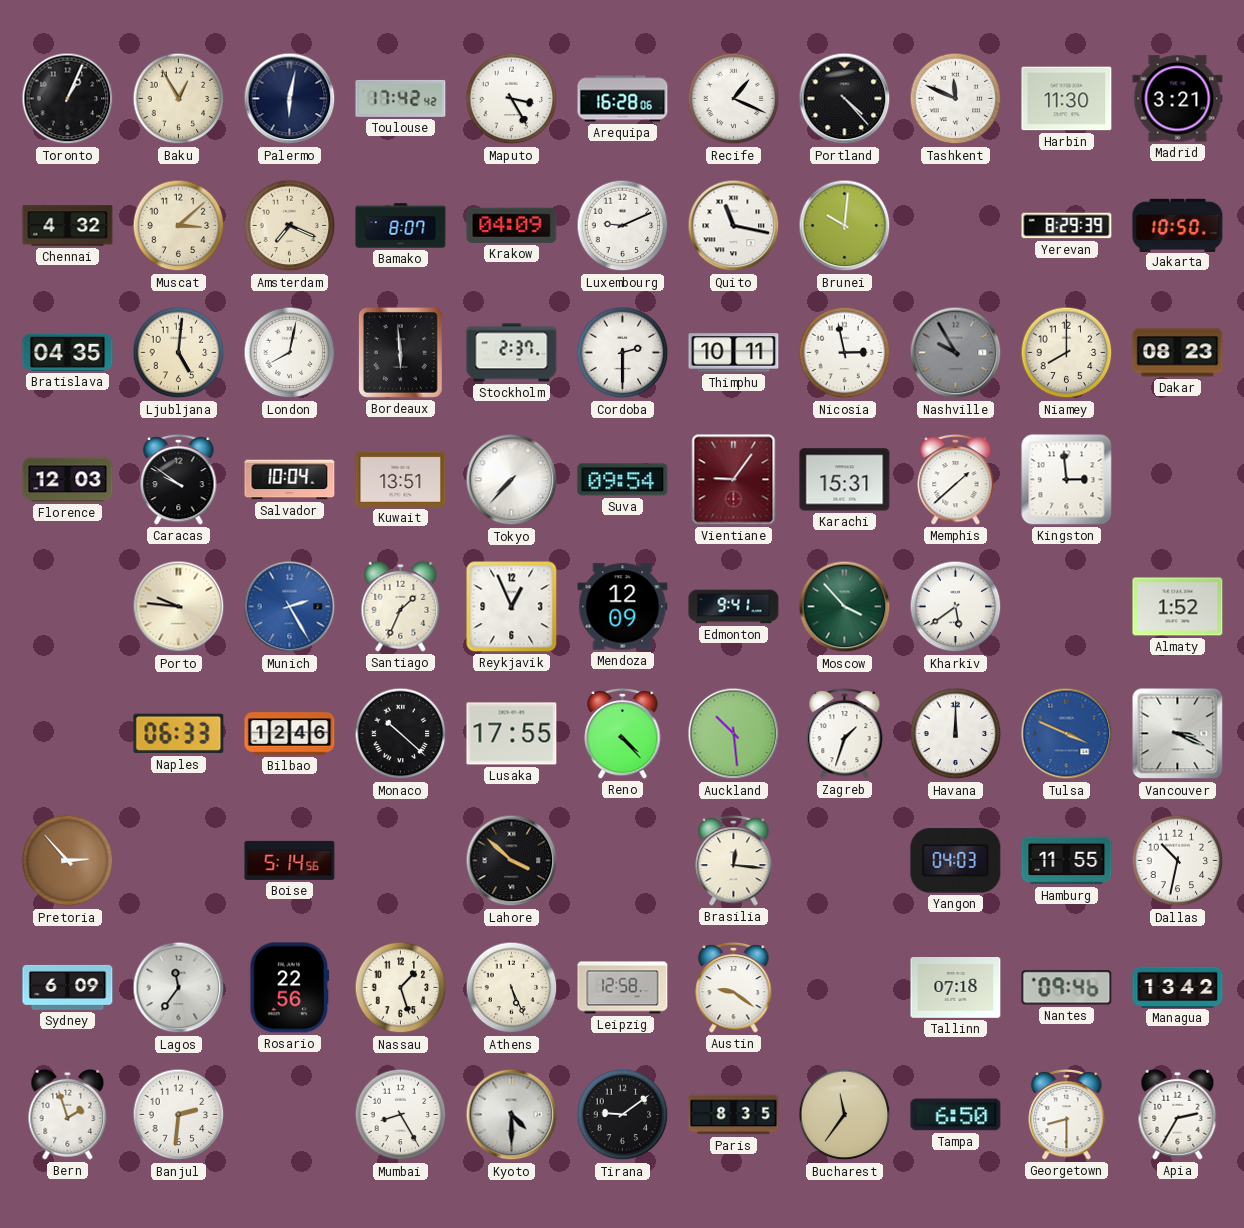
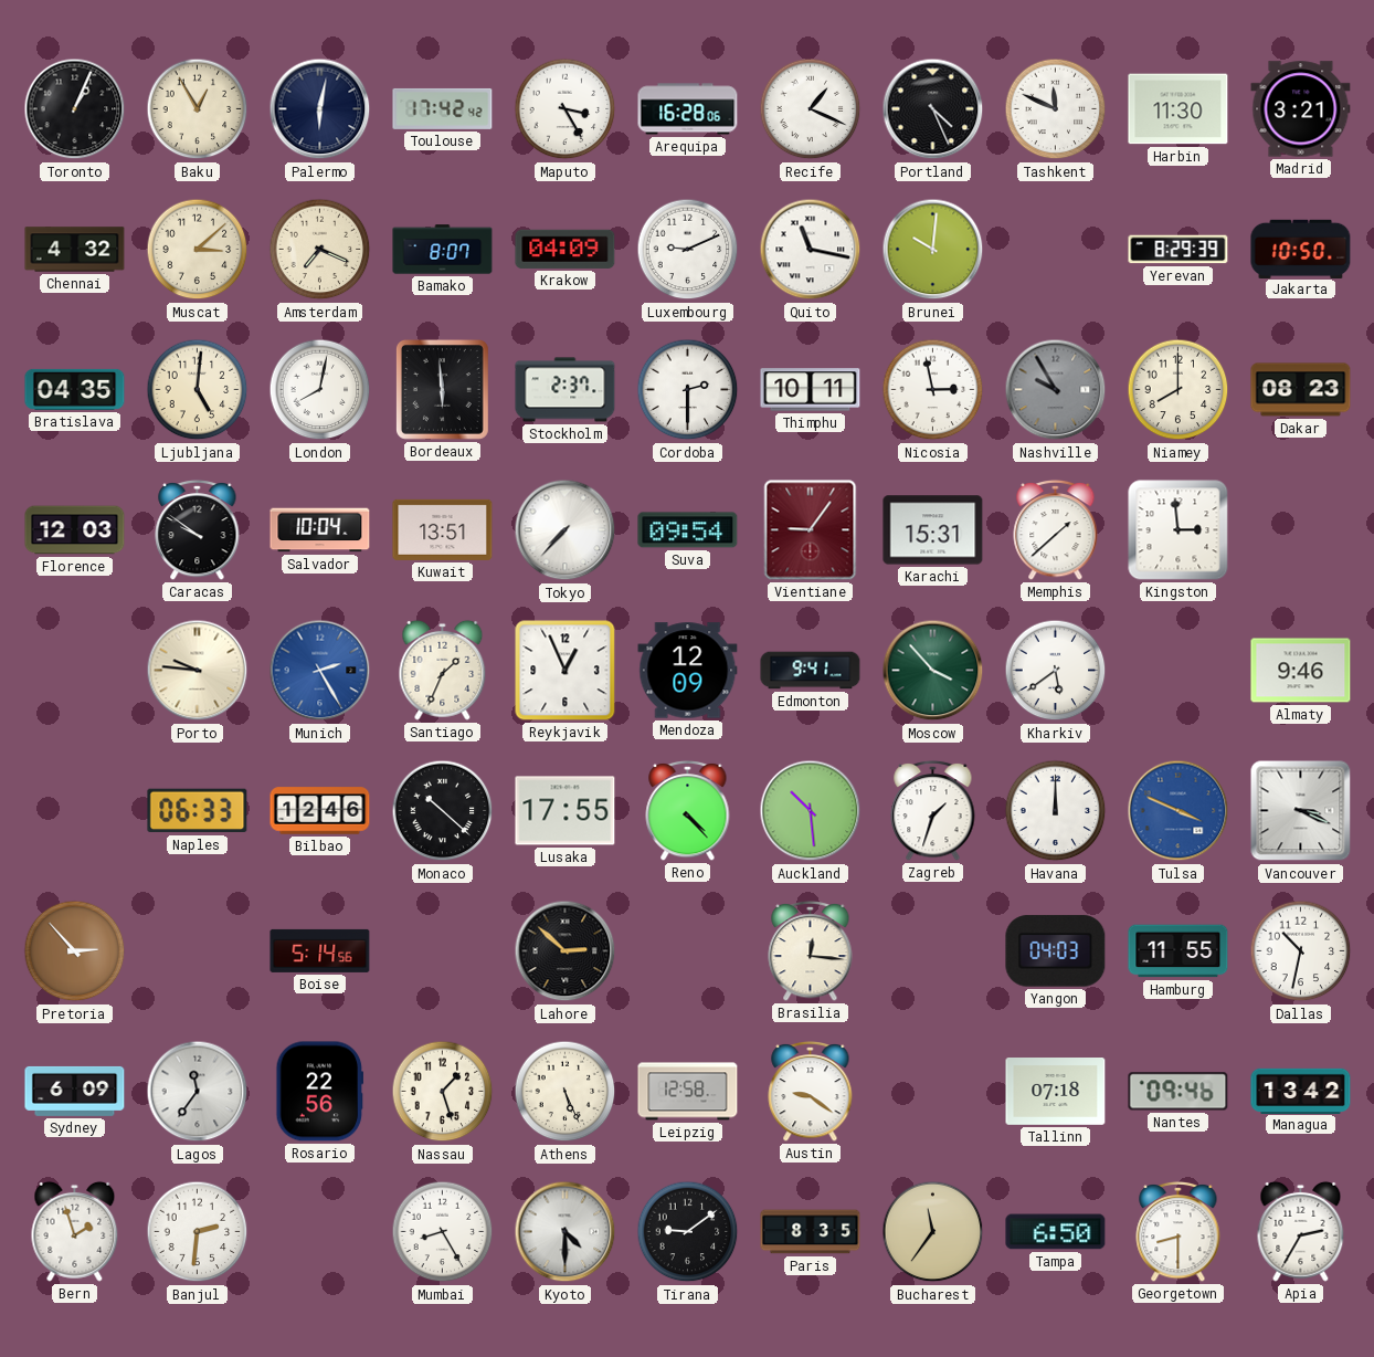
Portland: 4:23 -> 4:26
Almaty: 1:52 -> 9:46
Lahore: 3:52 -> 2:52
